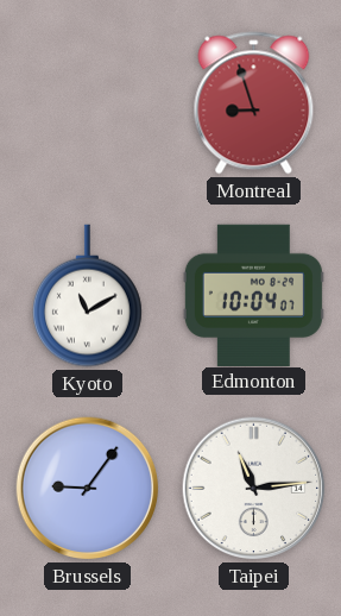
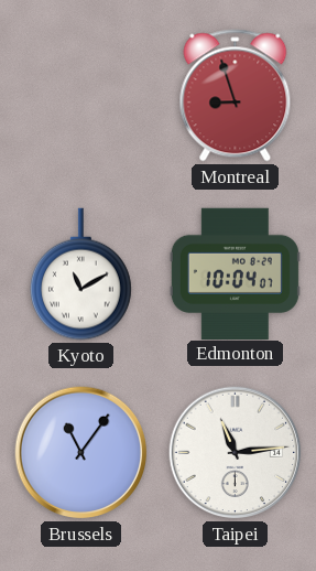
Brussels: 9:06 -> 11:06
